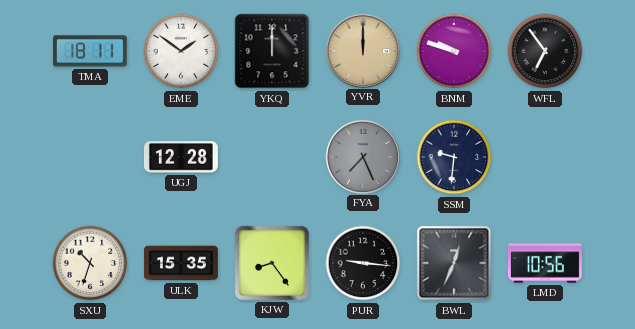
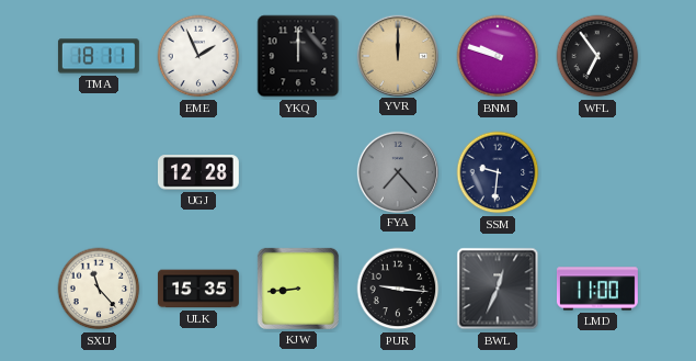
EME: 1:51 -> 1:56
FYA: 7:26 -> 7:23
SXU: 10:33 -> 11:23
KJW: 8:24 -> 8:44
LMD: 10:56 -> 11:00
